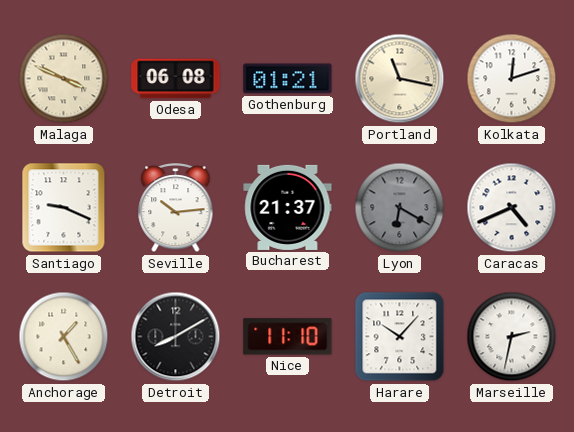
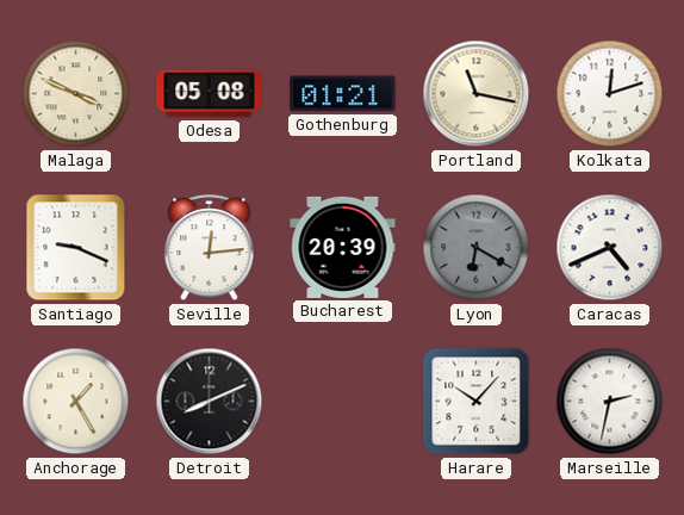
Odesa: 06:08 -> 05:08
Seville: 10:14 -> 12:14
Bucharest: 21:37 -> 20:39
Detroit: 8:10 -> 8:11
Nice: 11:10 -> none
